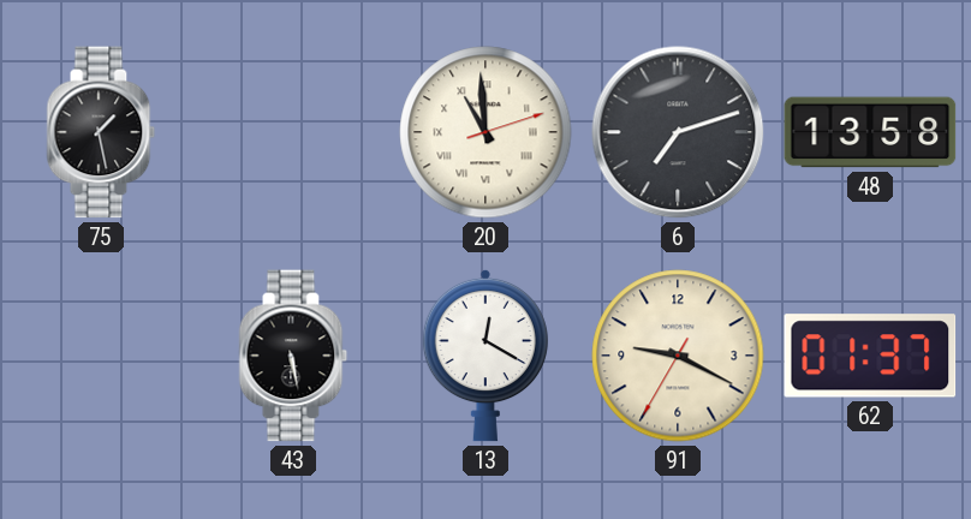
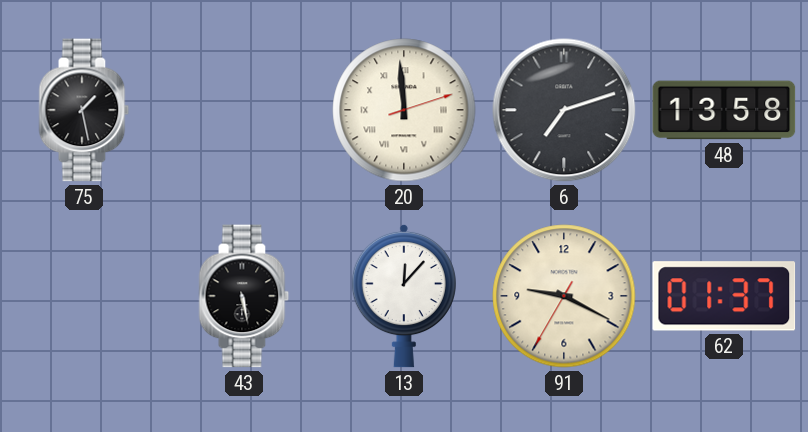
20: 10:59 -> 11:59
13: 12:20 -> 12:07
